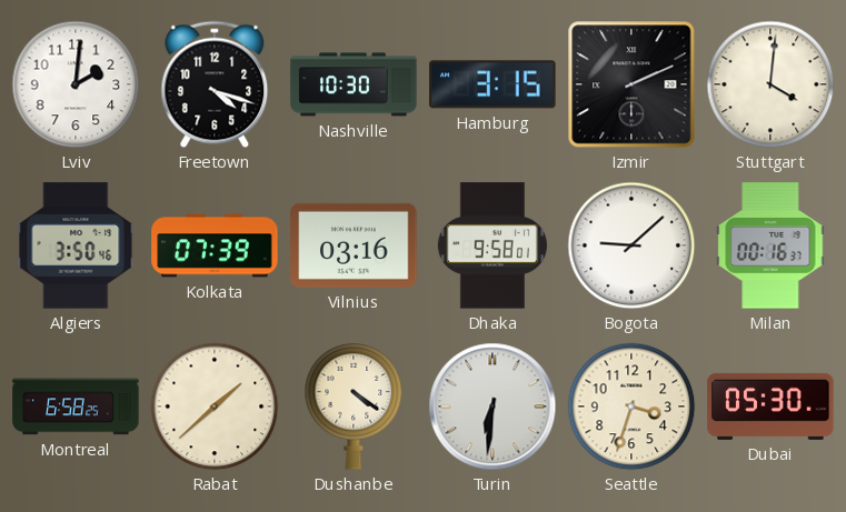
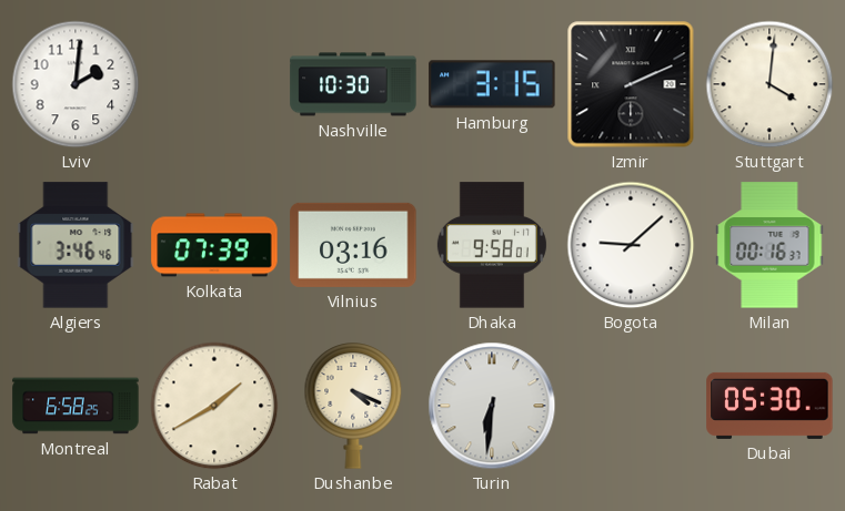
Freetown: 4:18 -> none
Algiers: 3:50 -> 3:46
Rabat: 1:38 -> 1:40
Dushanbe: 4:21 -> 4:19
Seattle: 3:33 -> none
